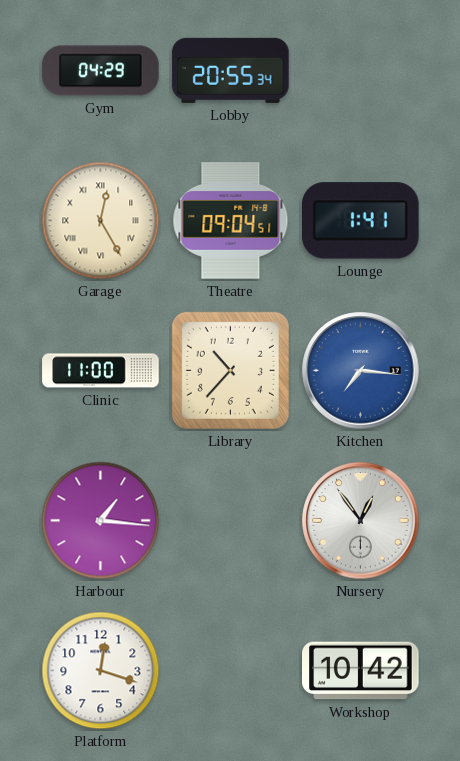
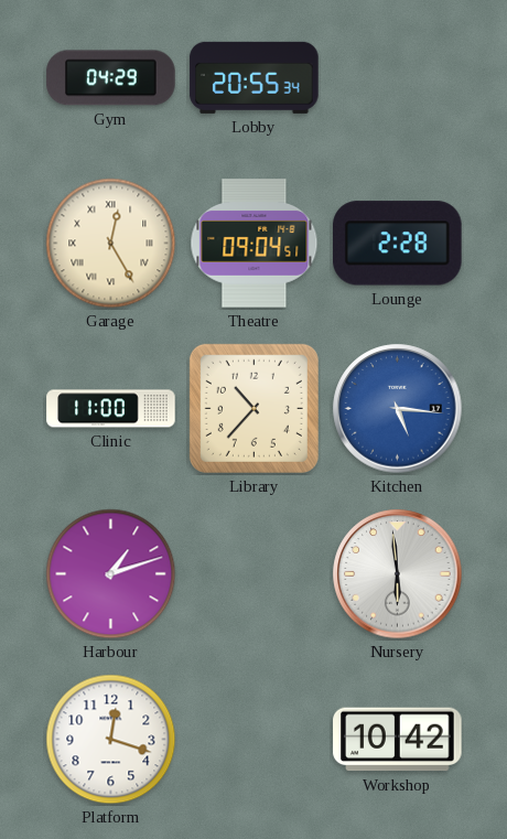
Lounge: 1:41 -> 2:28
Kitchen: 7:16 -> 5:16
Harbour: 1:16 -> 1:12
Nursery: 12:54 -> 5:59
